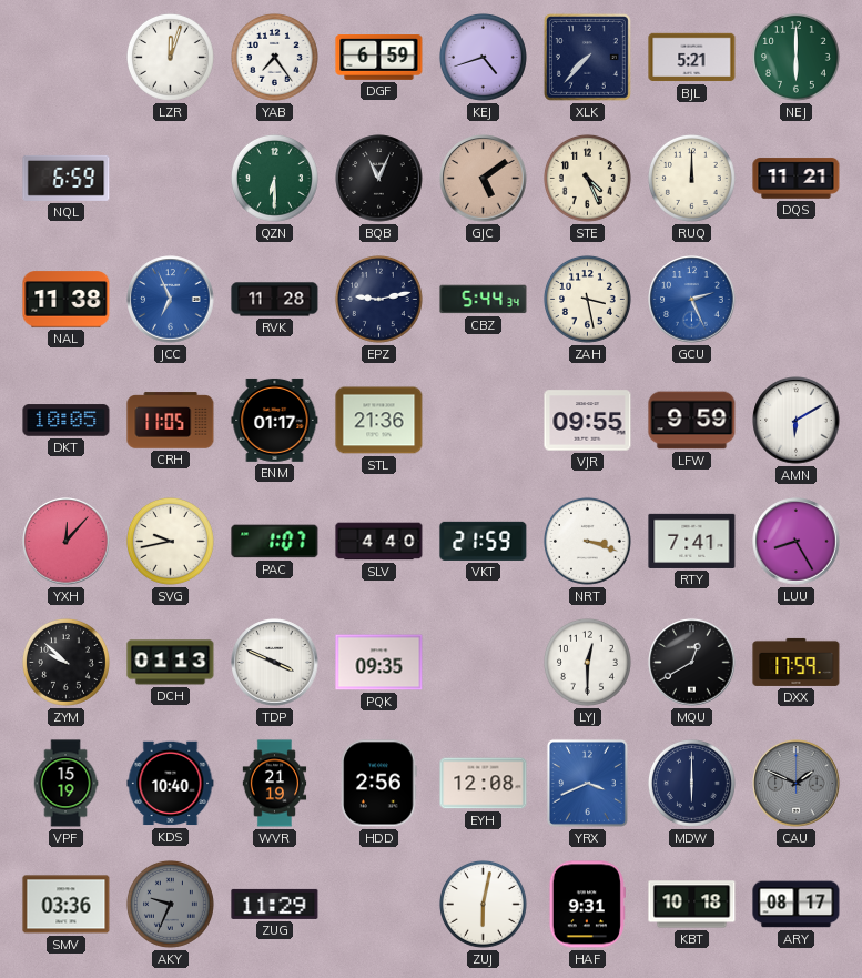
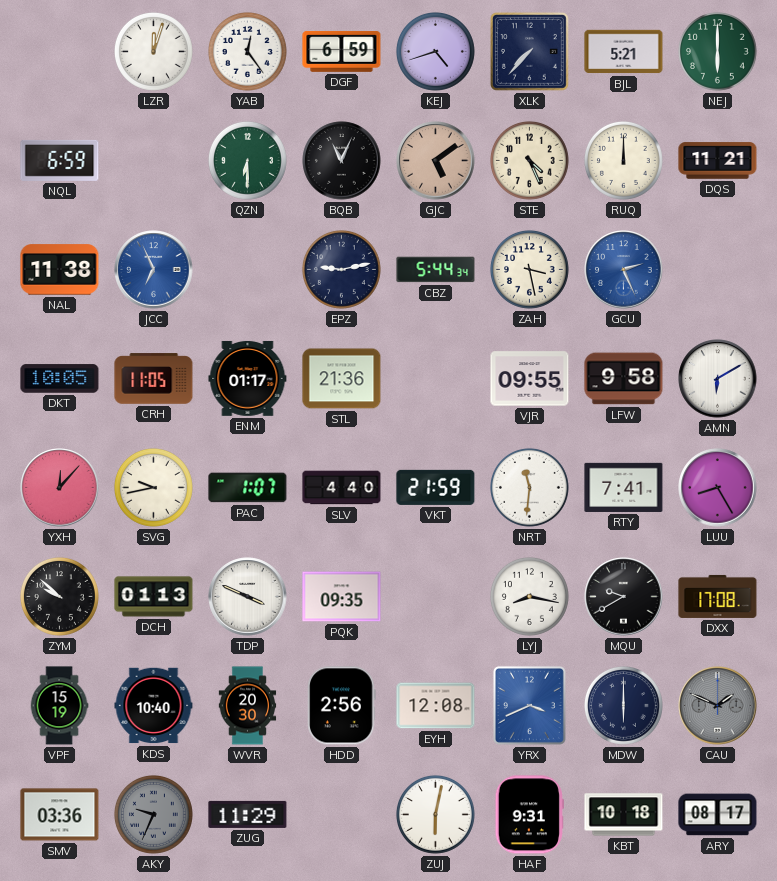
YAB: 7:24 -> 12:24
RVK: 11:28 -> none
LFW: 9:59 -> 9:58
NRT: 3:18 -> 11:31
LYJ: 12:30 -> 8:17
MQU: 12:40 -> 9:40
DXX: 17:59 -> 17:08
WVR: 21:19 -> 20:30
